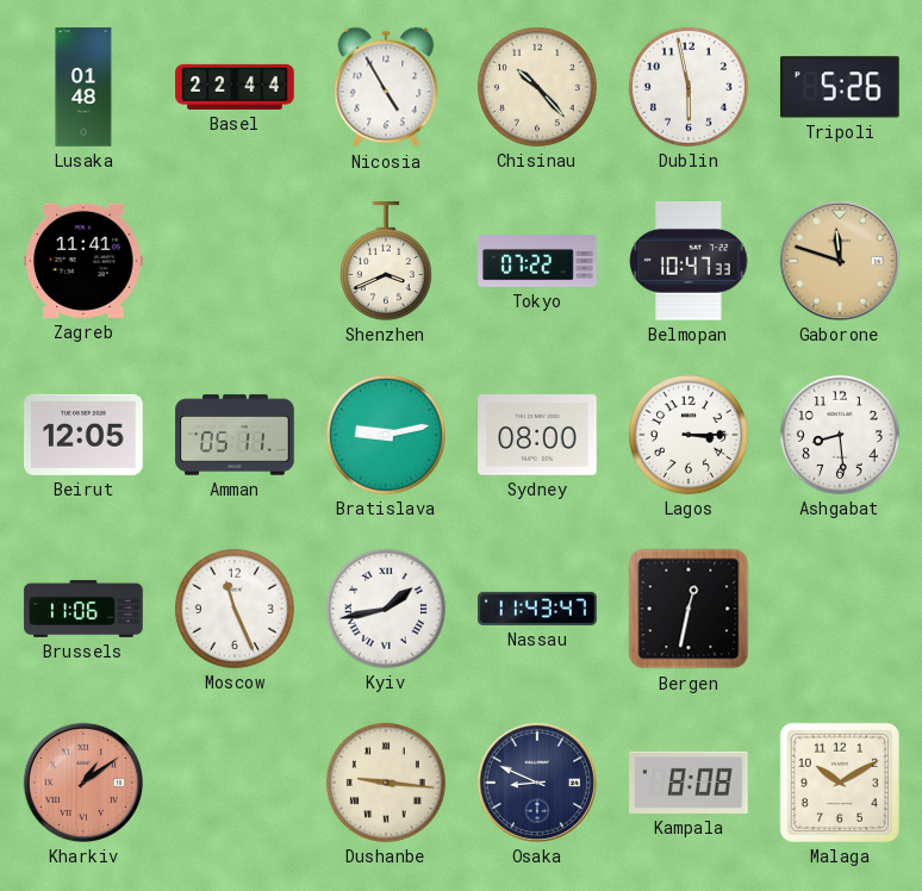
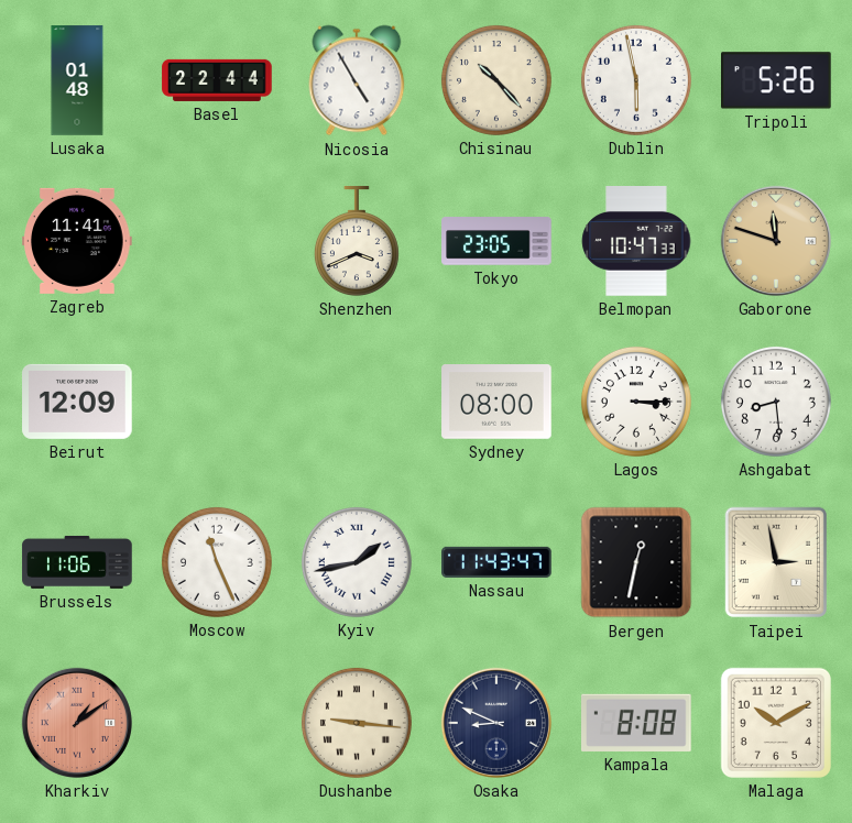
Tokyo: 07:22 -> 23:05
Beirut: 12:05 -> 12:09
Amman: 05:11 -> none
Bratislava: 9:13 -> none
Taipei: none -> 2:58
